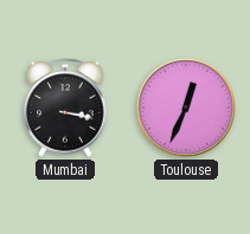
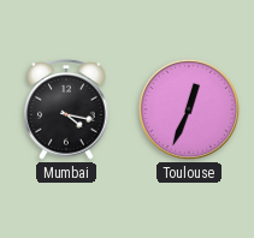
Mumbai: 3:17 -> 4:17
